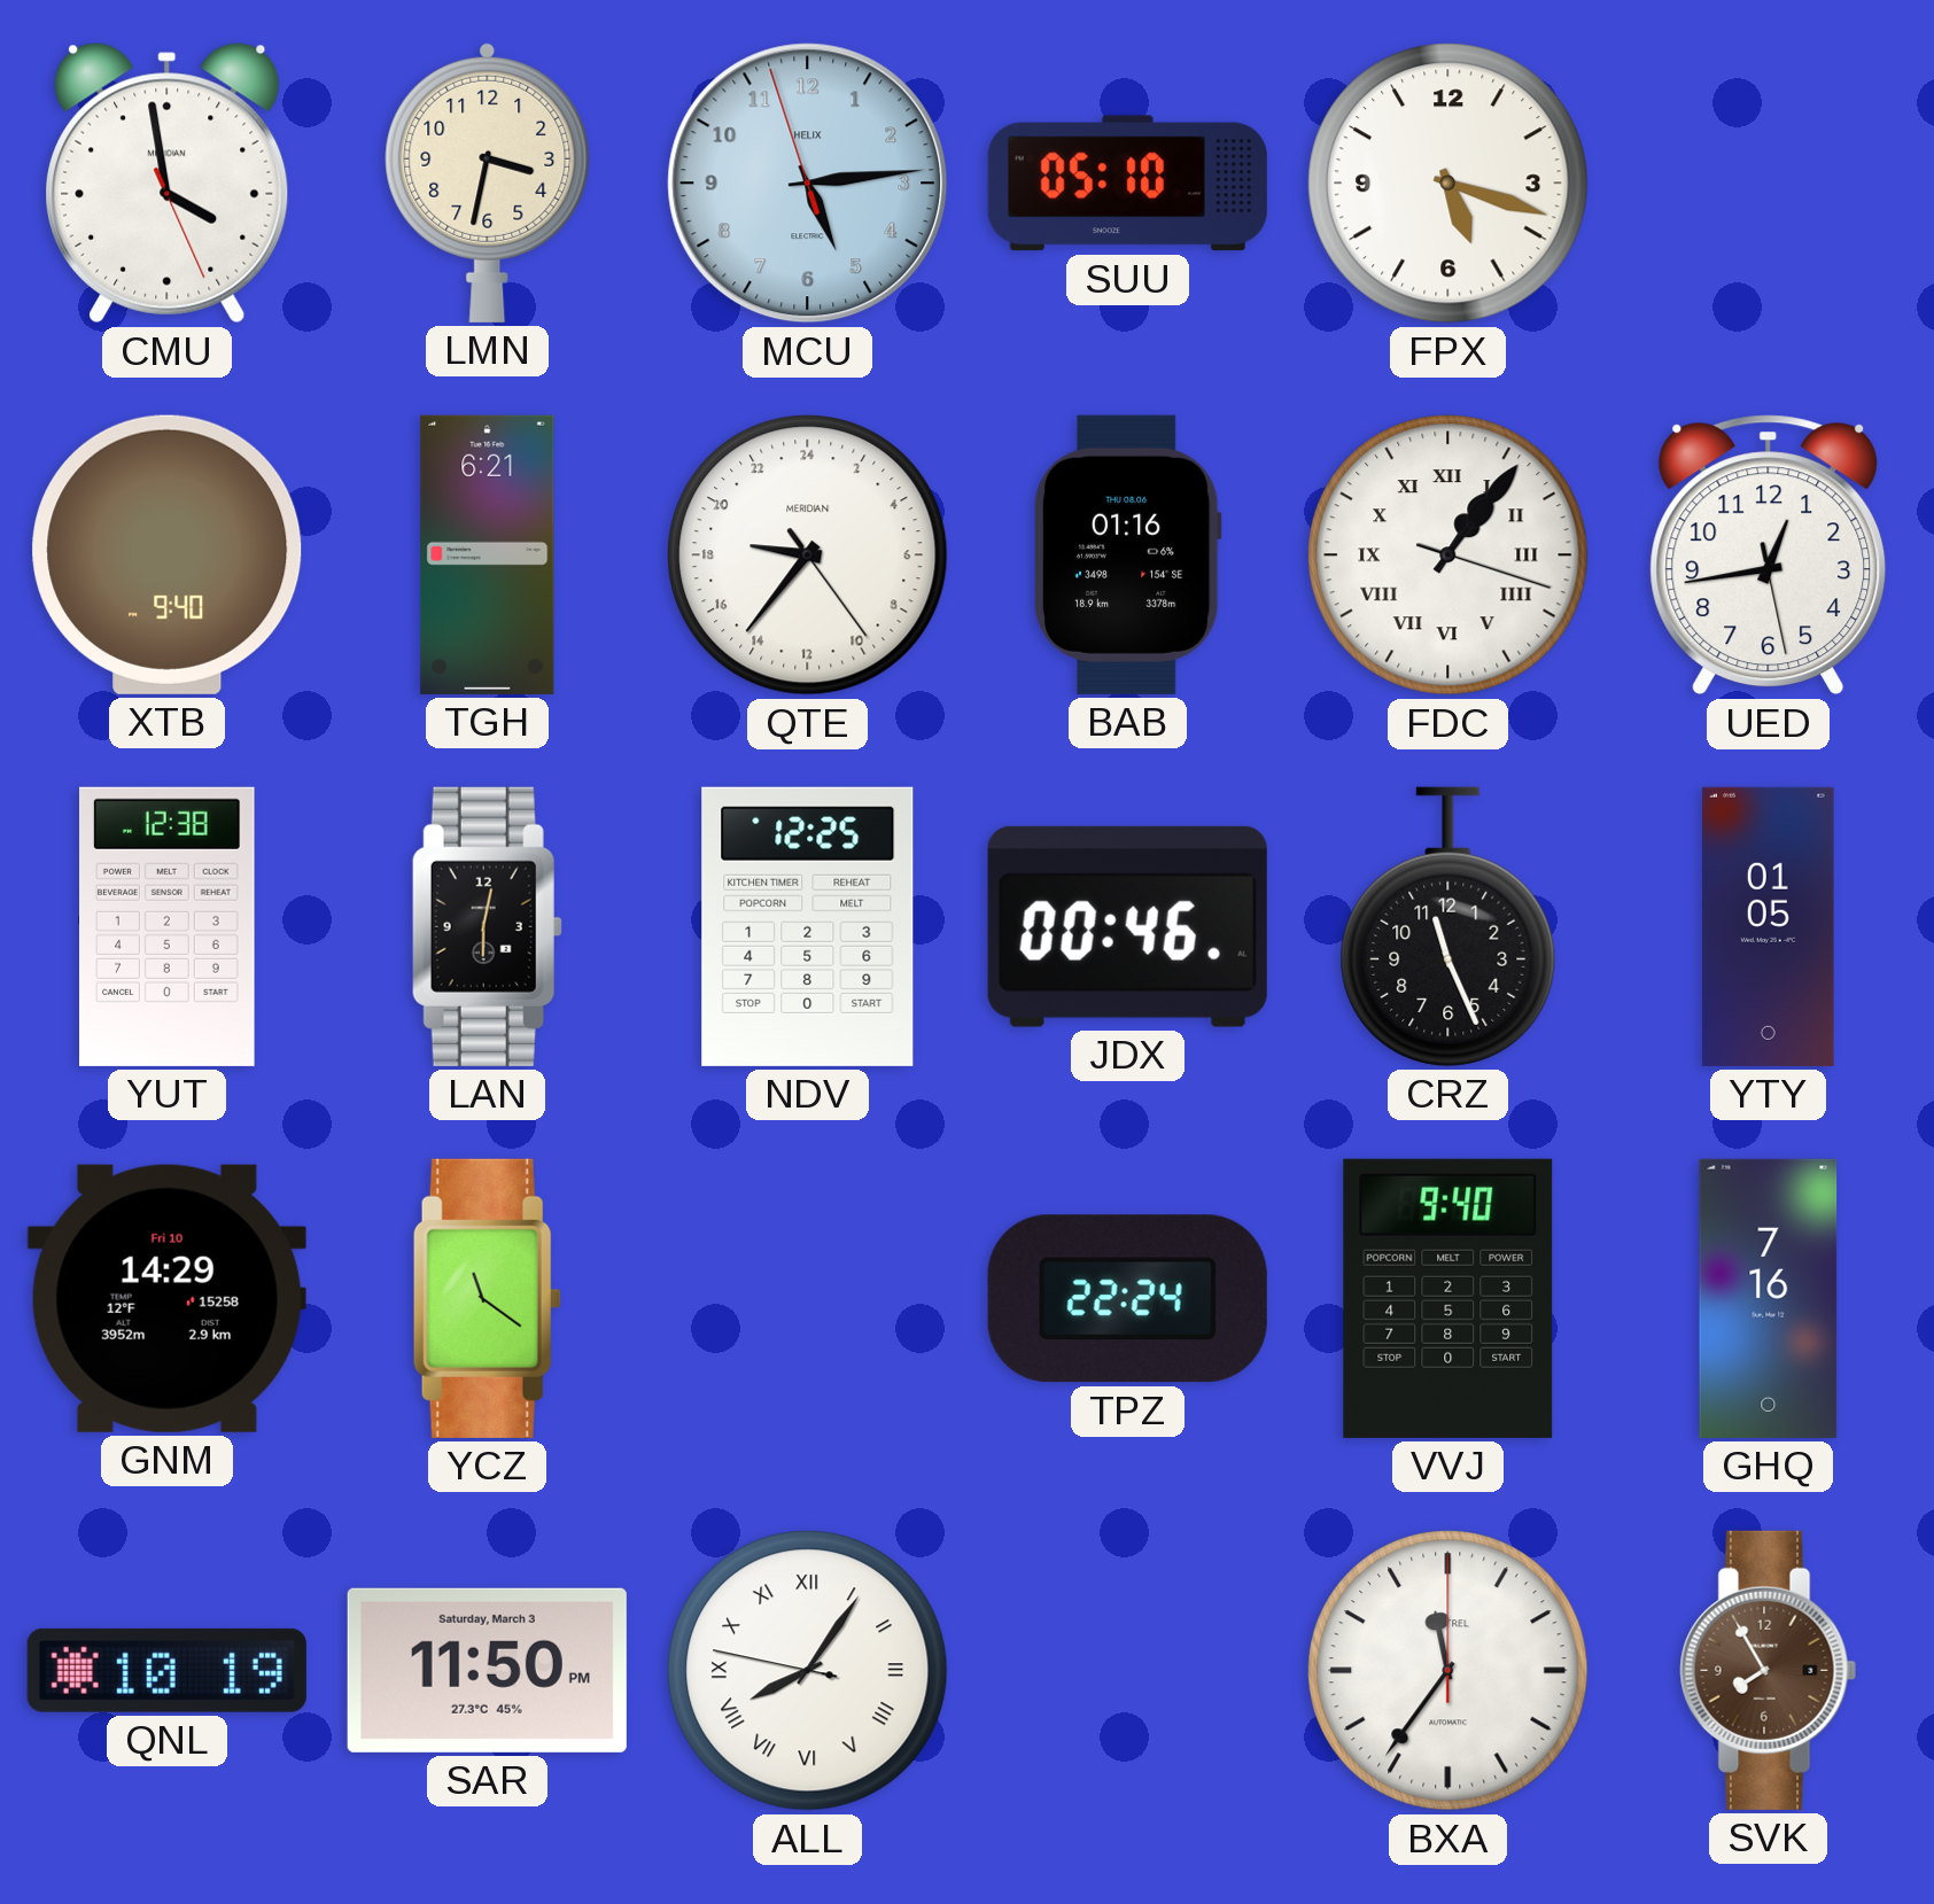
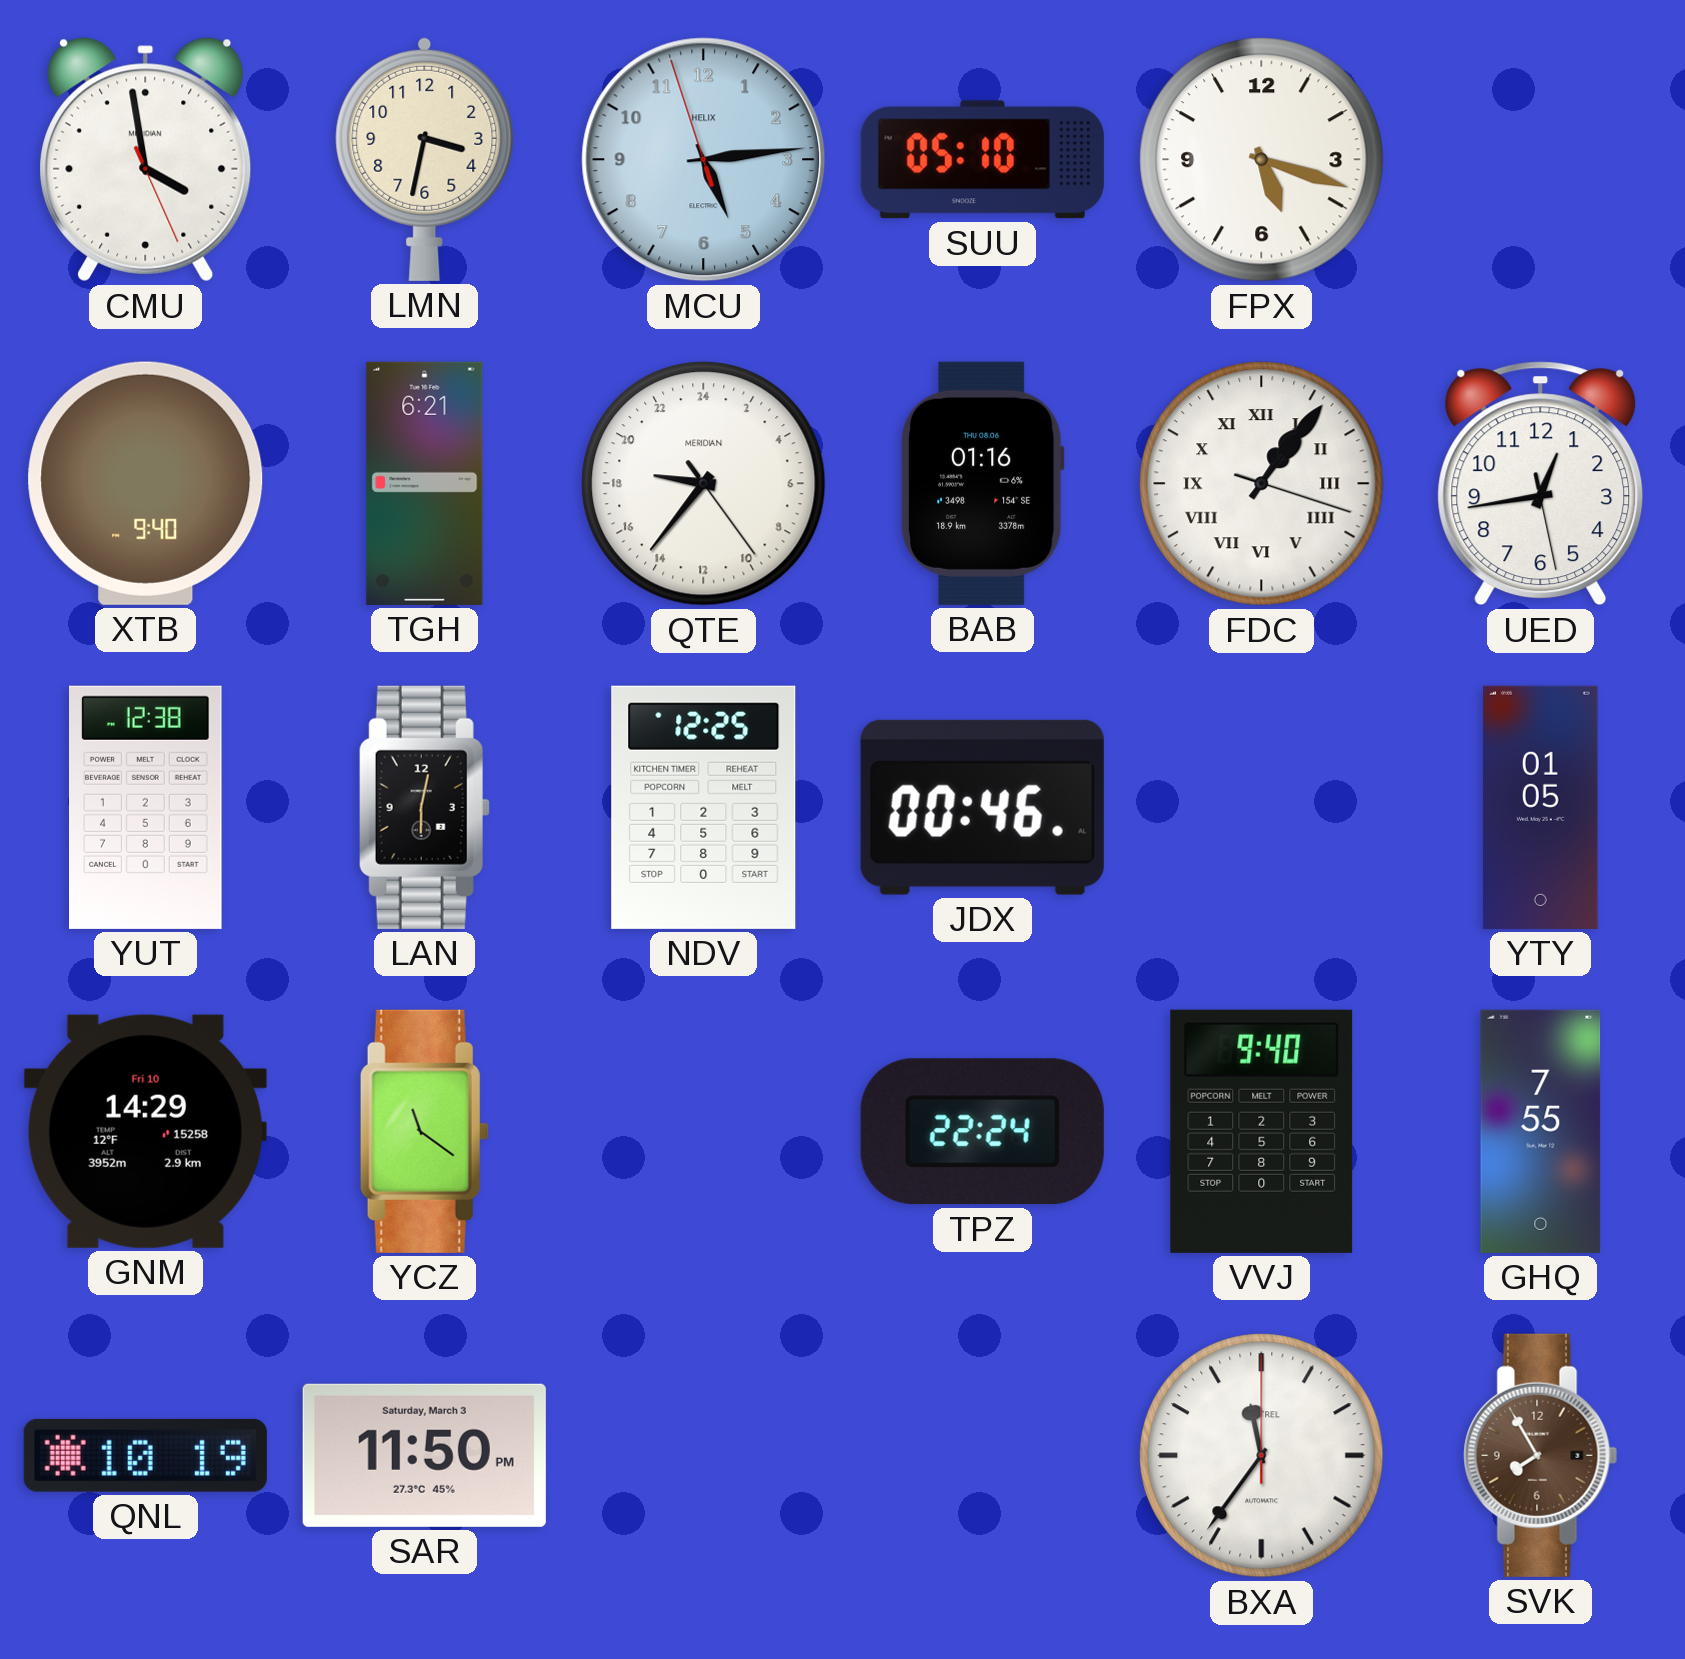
CRZ: 11:26 -> none
GHQ: 7:16 -> 7:55
ALL: 8:05 -> none
